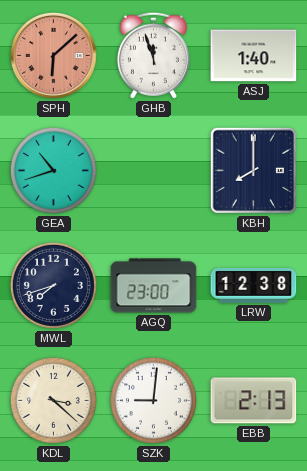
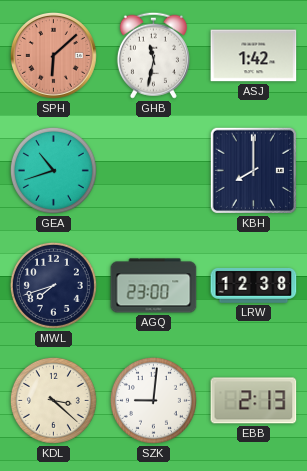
GHB: 11:57 -> 11:32
ASJ: 1:40 -> 1:42
